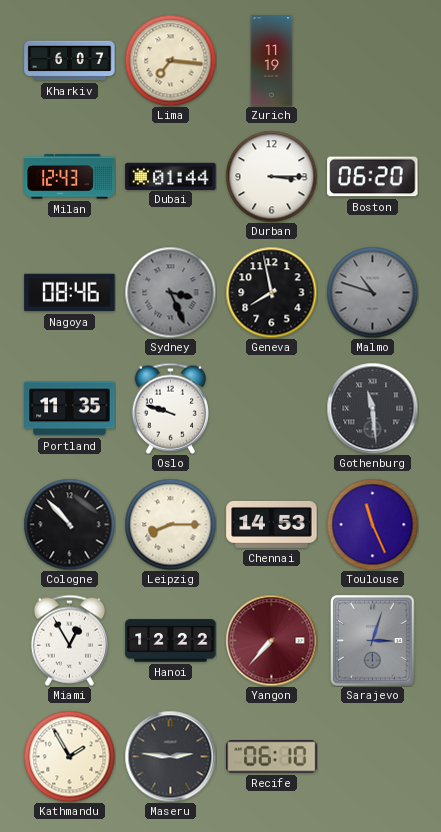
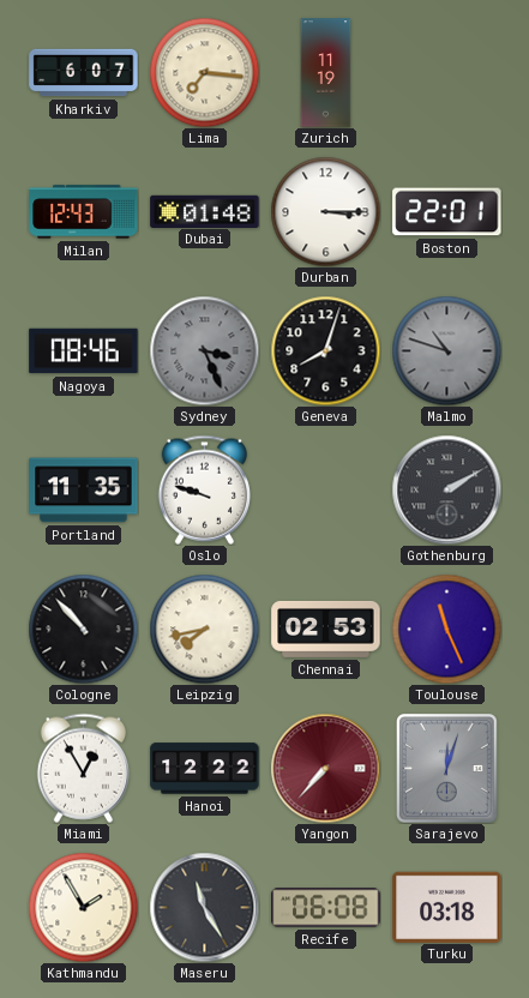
Dubai: 01:44 -> 01:48
Boston: 06:20 -> 22:01
Geneva: 7:58 -> 8:03
Gothenburg: 11:29 -> 2:10
Leipzig: 8:15 -> 7:43
Chennai: 14:53 -> 02:53
Sarajevo: 3:03 -> 12:03
Maseru: 2:46 -> 11:25
Recife: 06:10 -> 06:08
Turku: none -> 03:18
